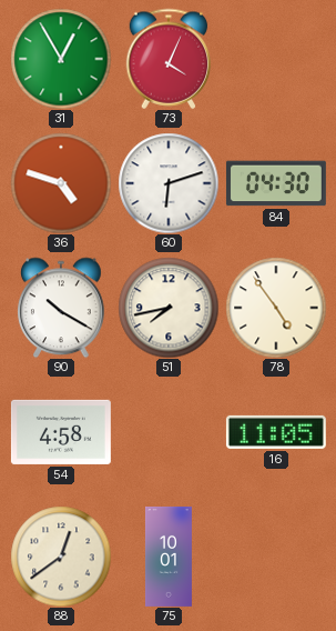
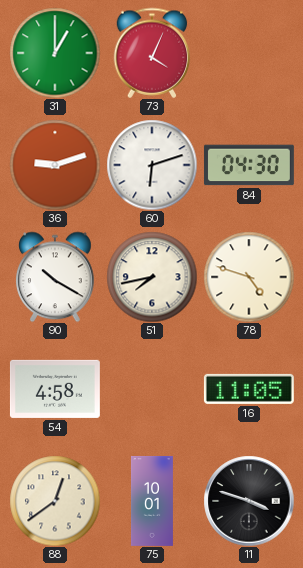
31: 12:55 -> 1:00
36: 4:48 -> 9:12
78: 4:54 -> 4:48
11: none -> 3:48
